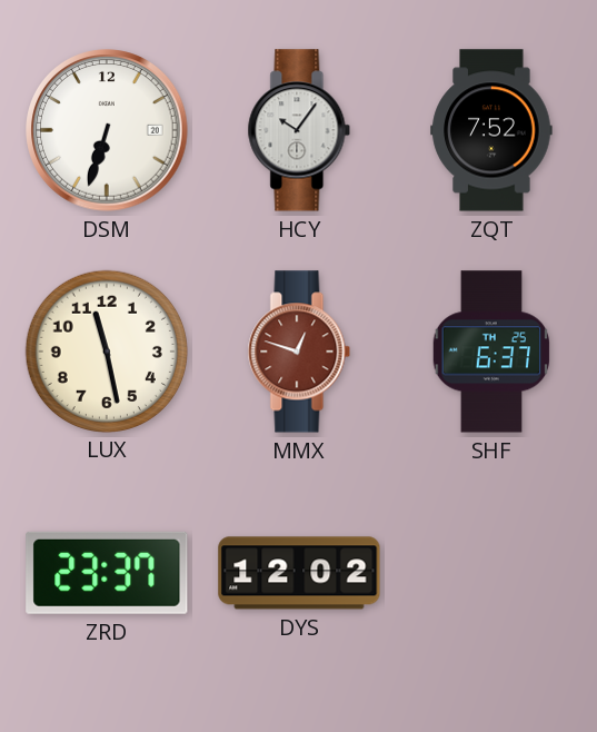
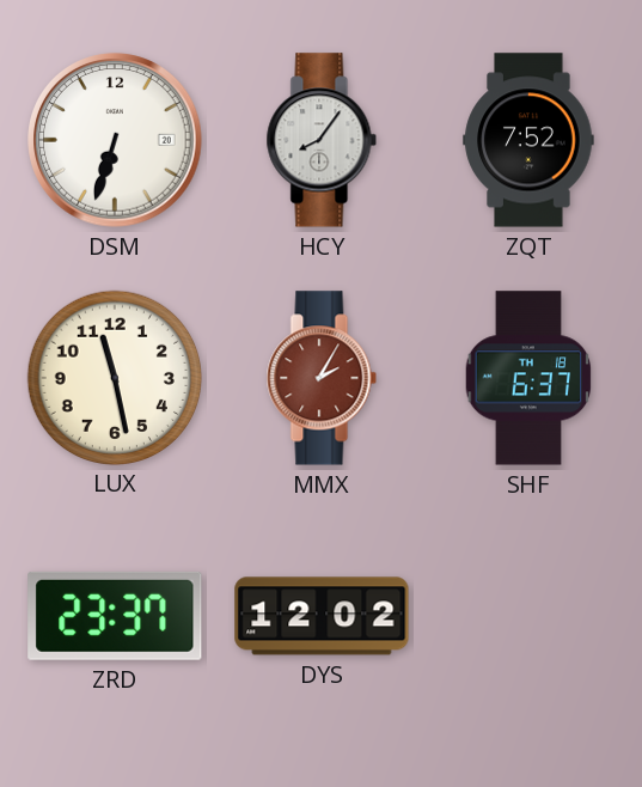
HCY: 10:06 -> 8:06
MMX: 12:48 -> 2:05
SHF date: TH 25 -> TH 18
